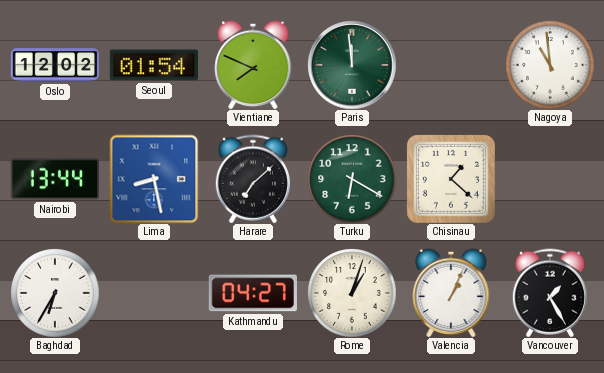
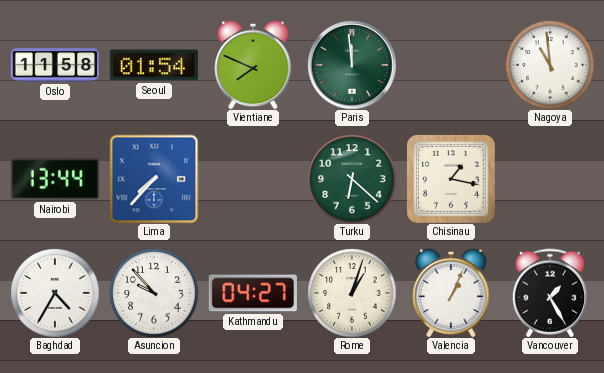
Oslo: 12:02 -> 11:58
Lima: 8:28 -> 7:37
Harare: 7:08 -> none
Turku: 6:20 -> 6:22
Chisinau: 1:22 -> 1:17
Baghdad: 6:35 -> 4:35
Asuncion: none -> 9:53
